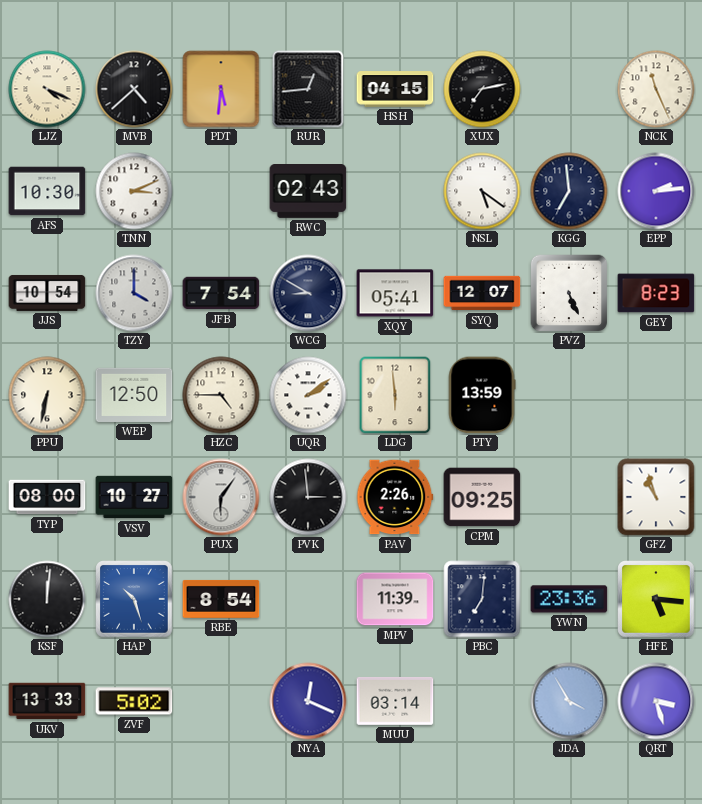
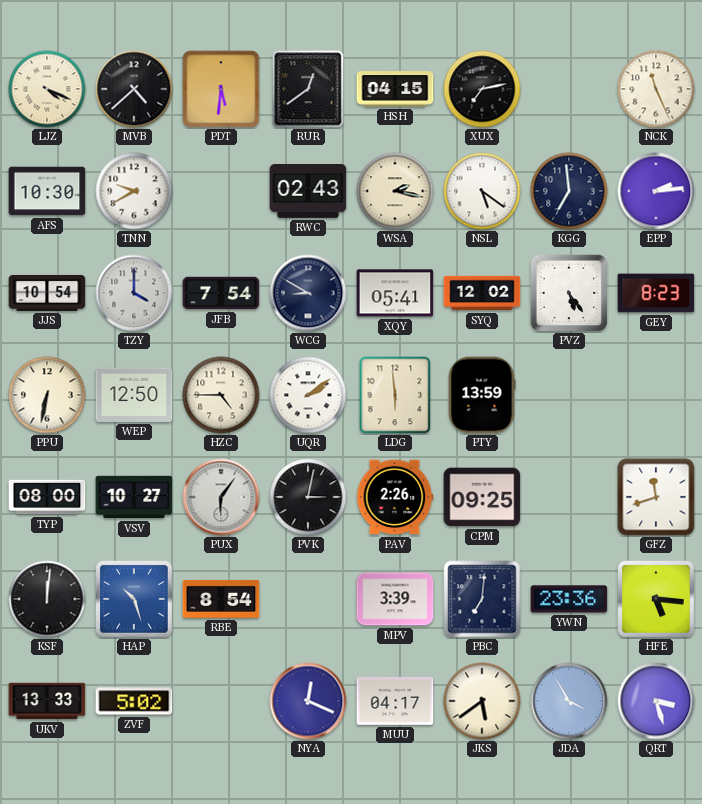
RUR: 12:44 -> 12:39
TNN: 3:11 -> 9:40
WSA: none -> 2:17
SYQ: 12:07 -> 12:02
PVZ: 5:26 -> 5:24
PVK: 2:59 -> 3:02
GFZ: 10:57 -> 11:42
MPV: 11:39 -> 3:39
MUU: 03:14 -> 04:17
JKS: none -> 5:39
